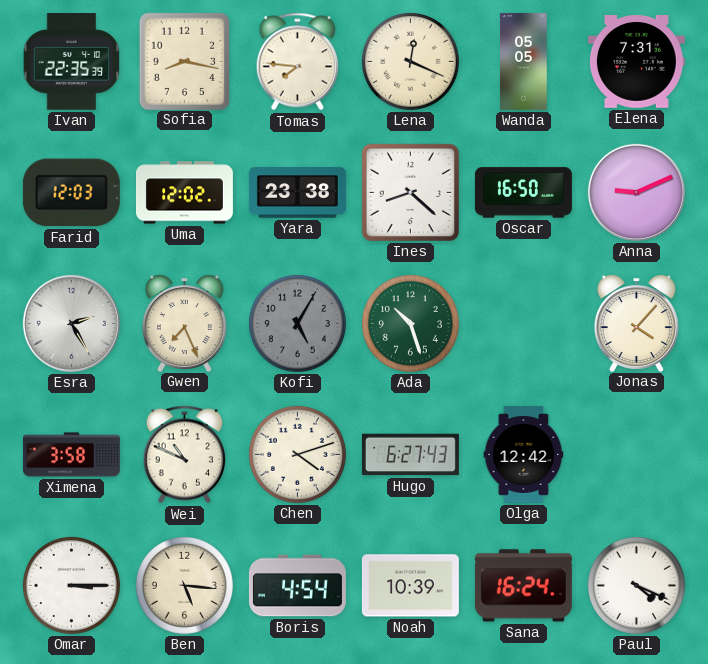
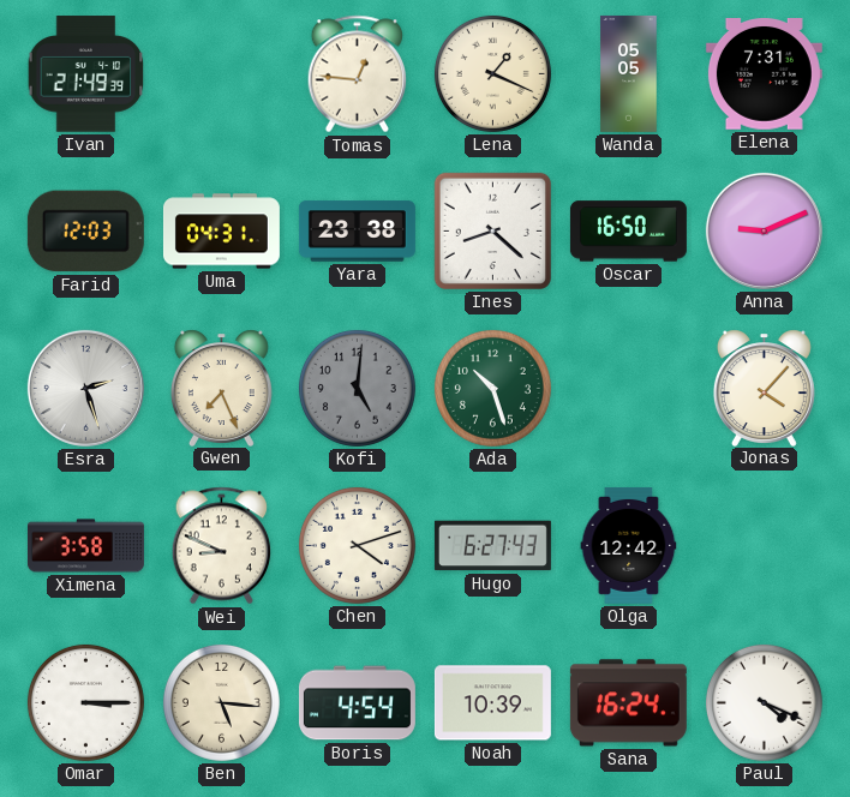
Ivan: 22:35 -> 21:49
Sofia: 8:17 -> none
Tomas: 7:46 -> 12:46
Lena: 12:19 -> 1:19
Uma: 12:02 -> 04:31
Esra: 2:25 -> 2:27
Kofi: 5:05 -> 5:01
Wei: 10:49 -> 8:49
